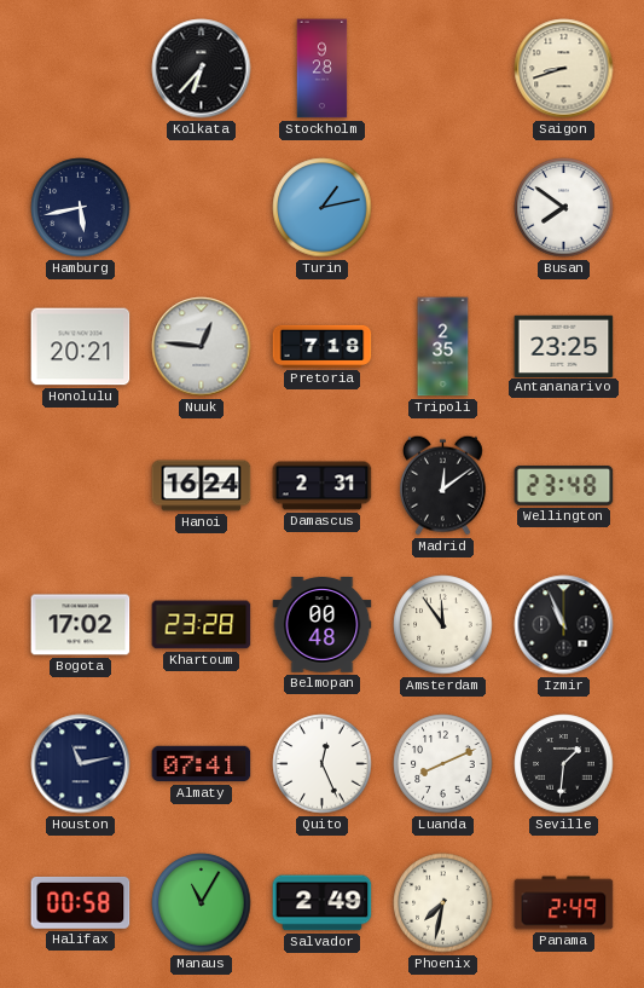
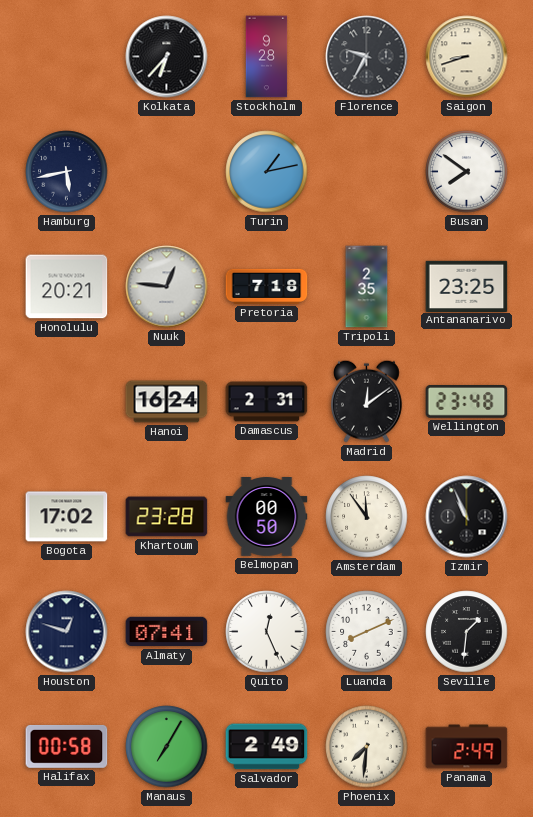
Florence: none -> 9:35
Belmopan: 00:48 -> 00:50
Houston: 11:13 -> 12:48
Manaus: 11:05 -> 7:05
Phoenix: 7:32 -> 7:31
